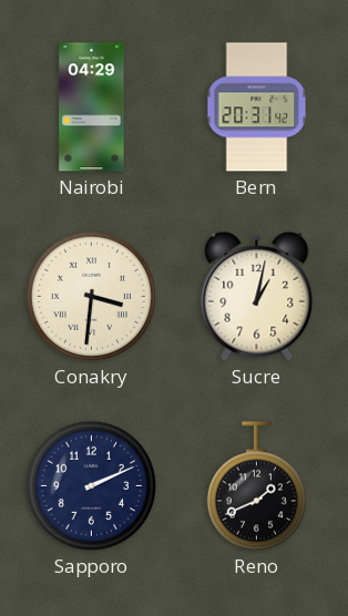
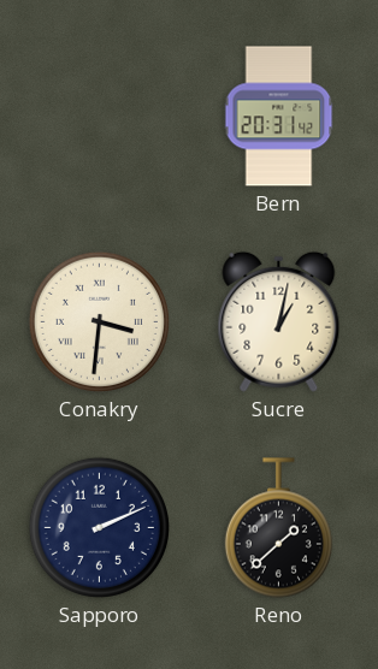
Nairobi: 04:29 -> none
Reno: 1:41 -> 1:38
